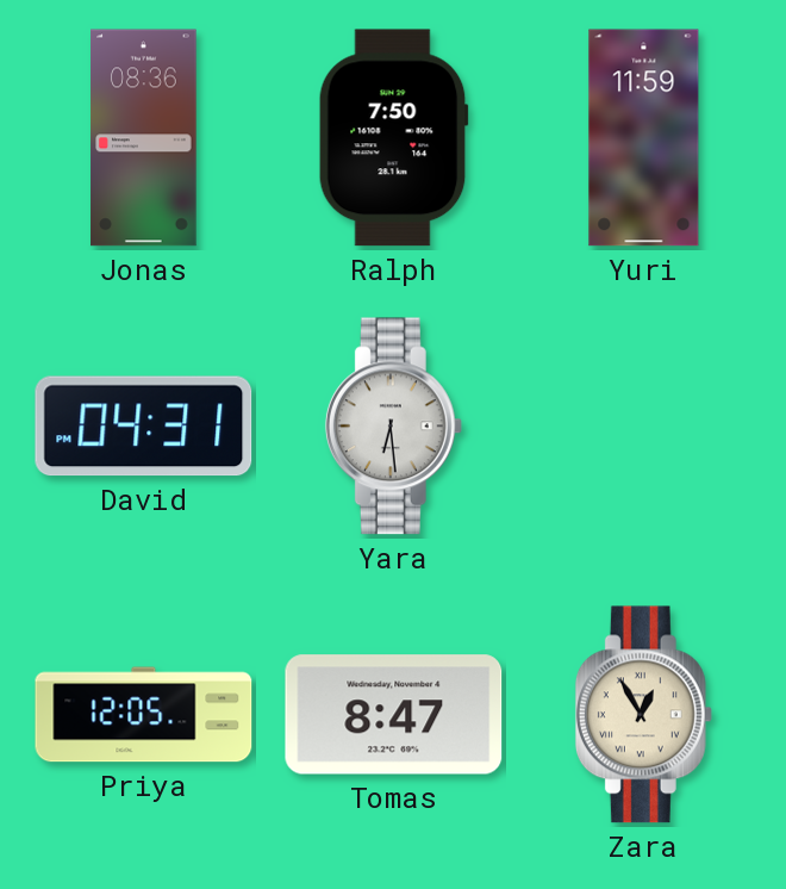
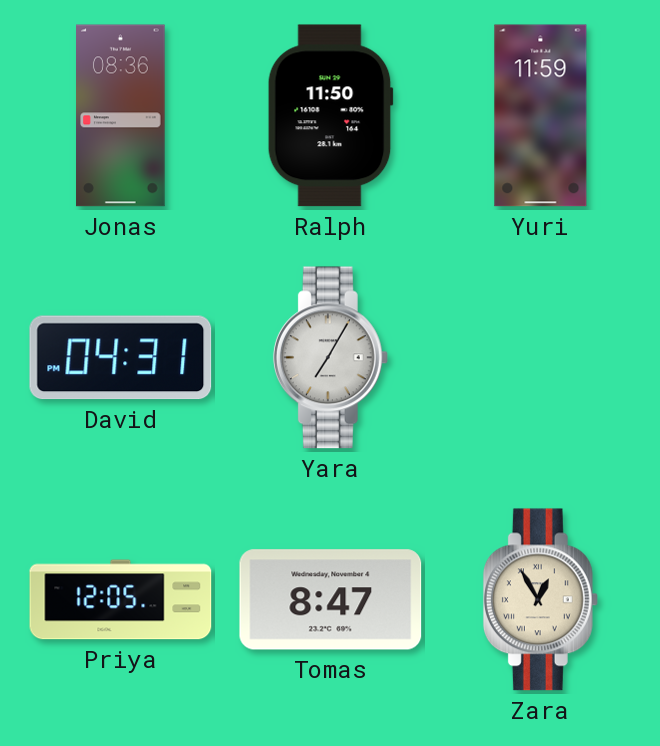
Ralph: 7:50 -> 11:50
Yara: 6:29 -> 7:05
